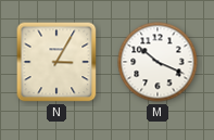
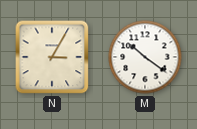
M: 10:19 -> 10:21
